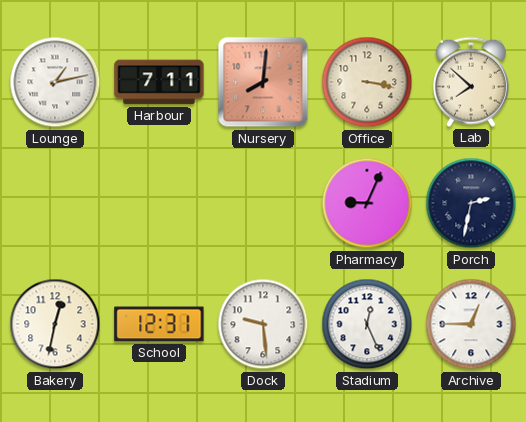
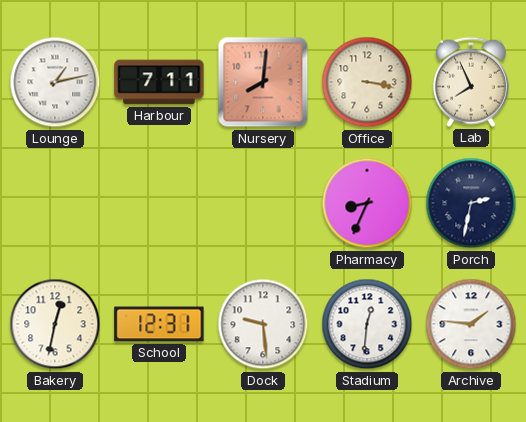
Lab: 7:52 -> 7:56
Pharmacy: 9:04 -> 8:34
Stadium: 12:26 -> 12:31
Archive: 12:45 -> 1:46
